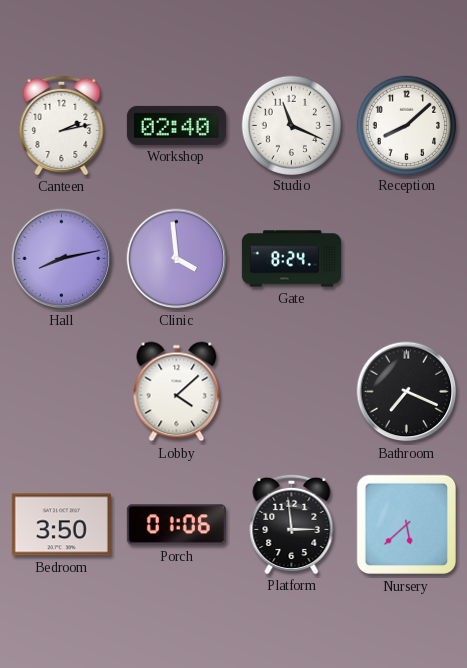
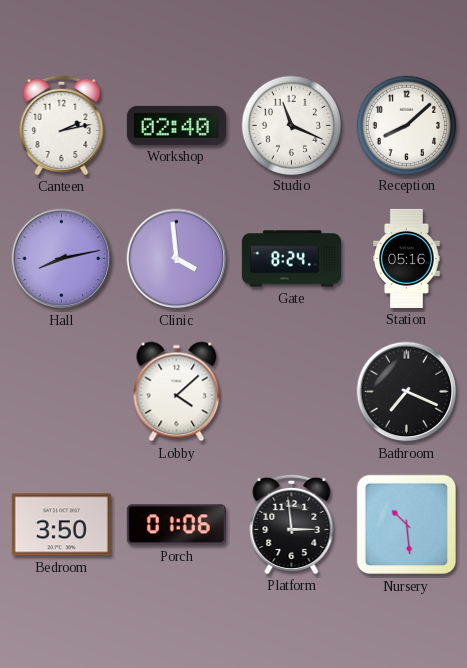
Station: none -> 05:16
Nursery: 5:38 -> 10:29
